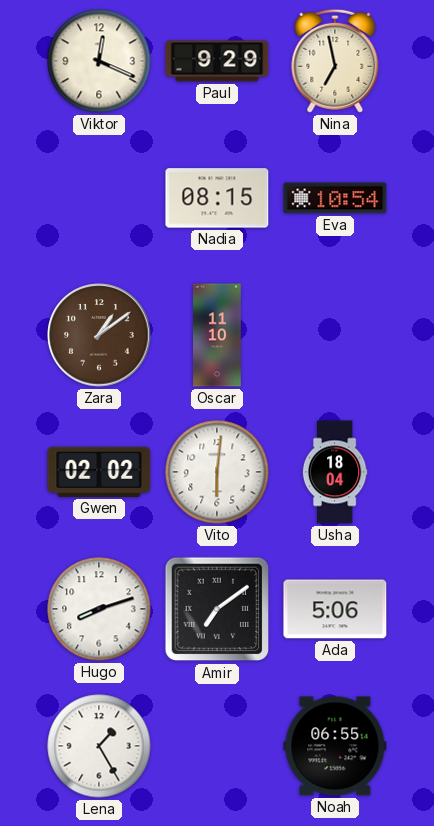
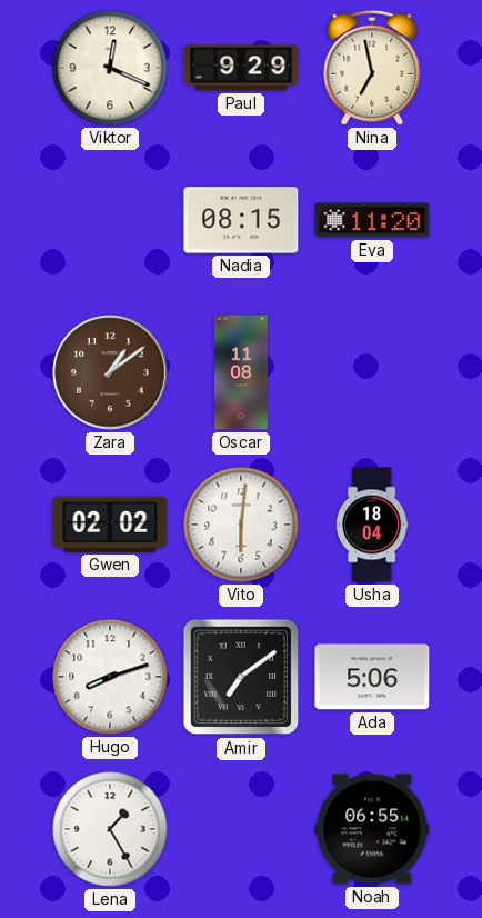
Eva: 10:54 -> 11:20
Oscar: 11:10 -> 11:08
